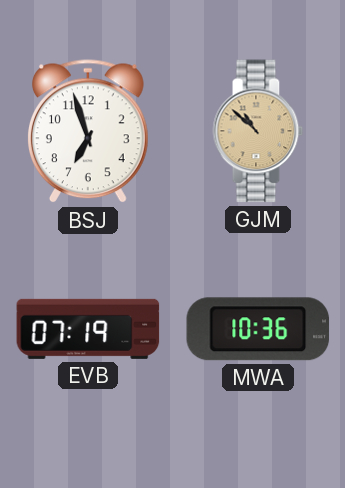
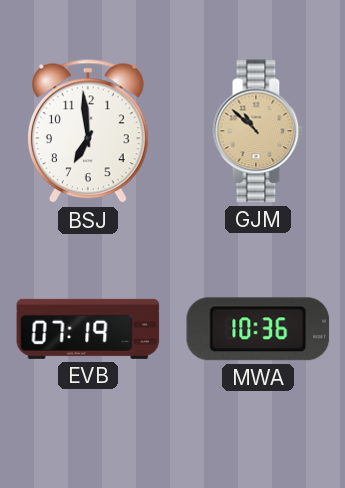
BSJ: 6:57 -> 6:59
